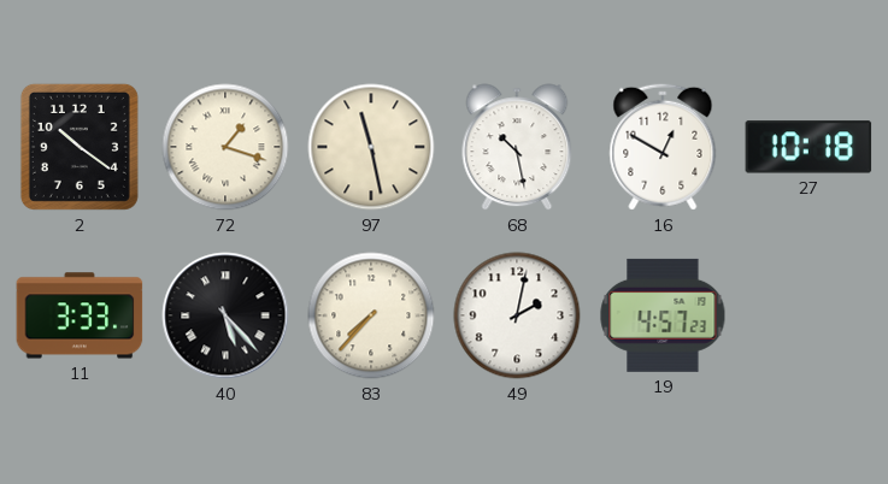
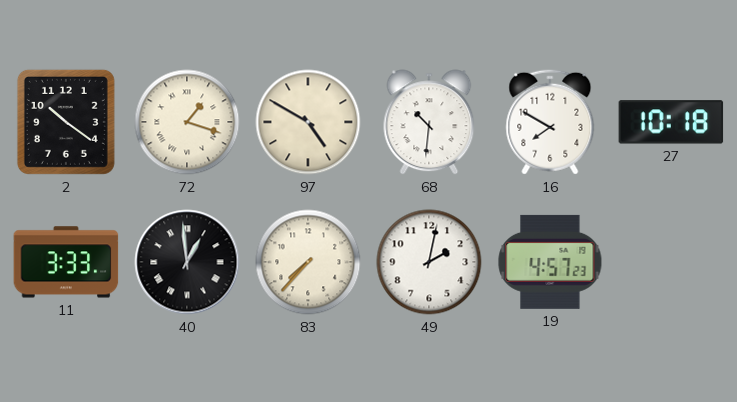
97: 11:28 -> 4:50
68: 10:28 -> 10:31
16: 12:50 -> 7:50
40: 5:23 -> 12:59
